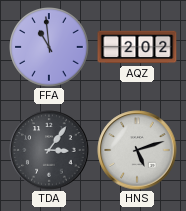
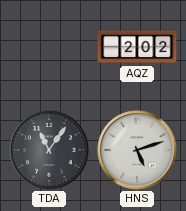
FFA: 10:59 -> none
TDA: 3:06 -> 11:06
